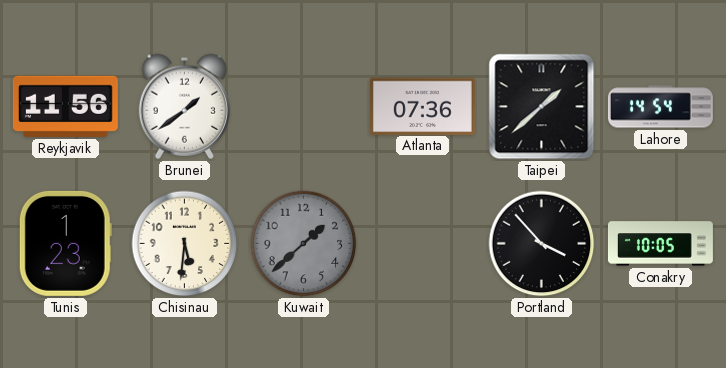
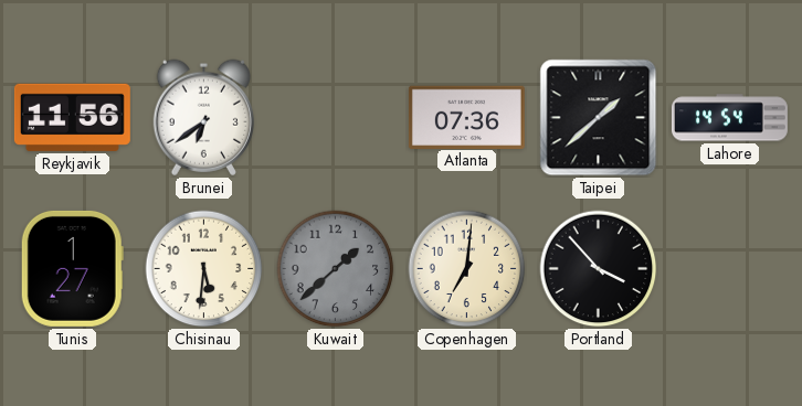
Brunei: 1:39 -> 6:39
Tunis: 1:23 -> 1:27
Copenhagen: none -> 7:01
Conakry: 10:05 -> none
